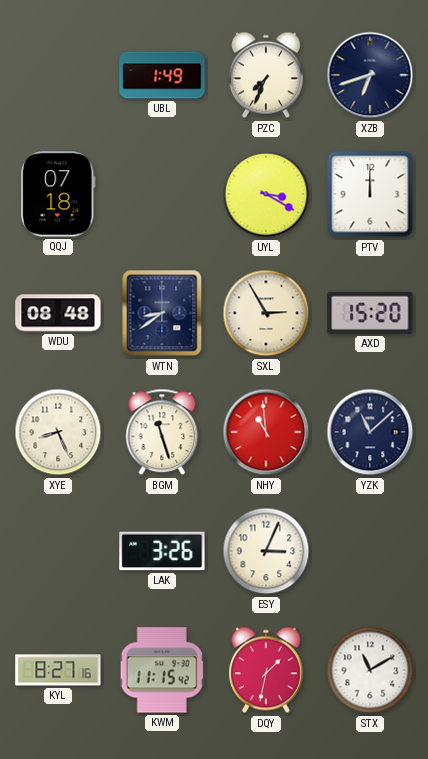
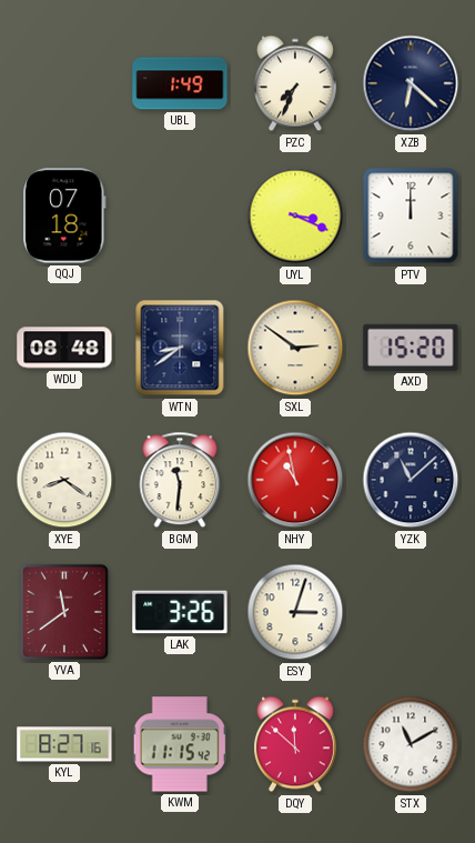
XZB: 6:42 -> 6:22
UYL: 3:20 -> 3:19
SXL: 2:55 -> 2:51
XYE: 8:26 -> 8:21
BGM: 11:27 -> 11:31
NHY: 10:59 -> 10:58
YVA: none -> 11:39
ESY: 3:04 -> 3:03
DQY: 1:32 -> 11:52
